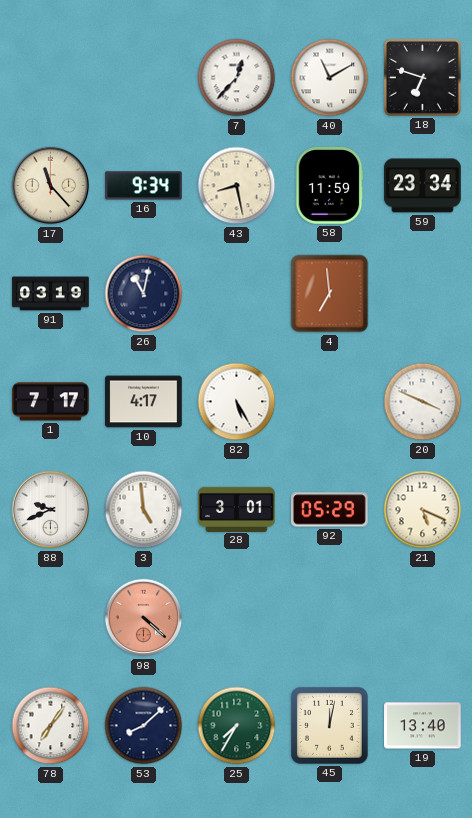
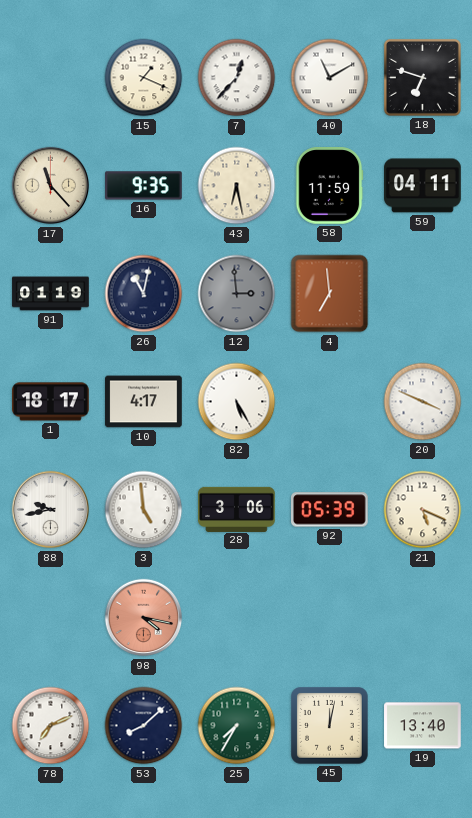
15: none -> 1:19
16: 9:34 -> 9:35
43: 8:28 -> 6:28
59: 23:34 -> 04:11
91: 03:19 -> 01:19
12: none -> 2:59
1: 7:17 -> 18:17
88: 9:41 -> 9:43
28: 3:01 -> 3:06
92: 05:29 -> 05:39
98: 4:22 -> 4:17
78: 7:06 -> 7:11
